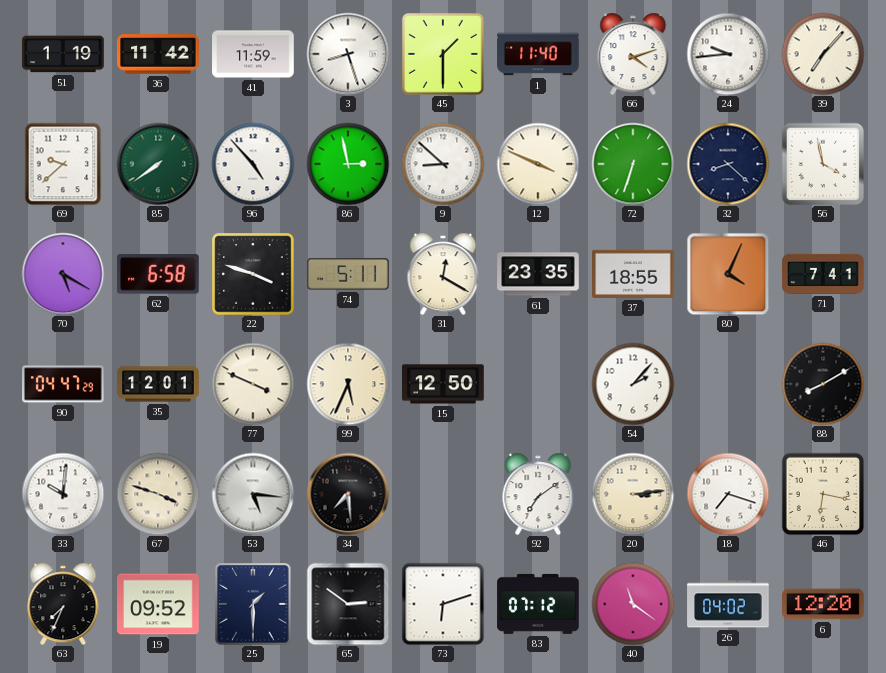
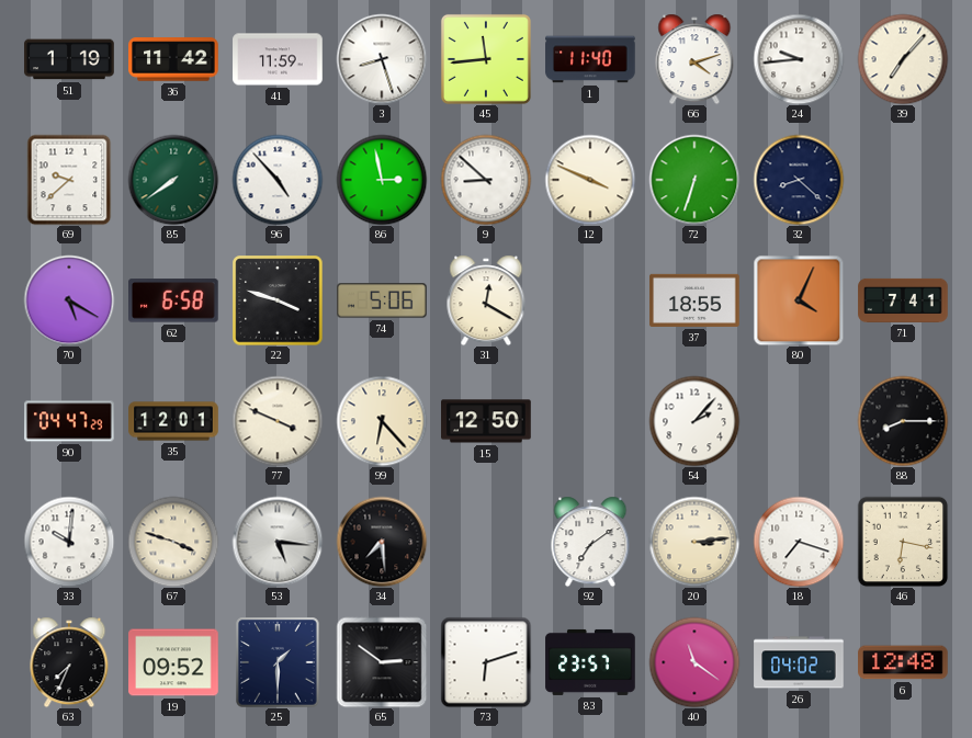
45: 1:30 -> 11:44
56: 3:58 -> none
74: 5:11 -> 5:06
61: 23:35 -> none
99: 5:34 -> 6:23
88: 8:10 -> 8:15
83: 07:12 -> 23:57
6: 12:20 -> 12:48
